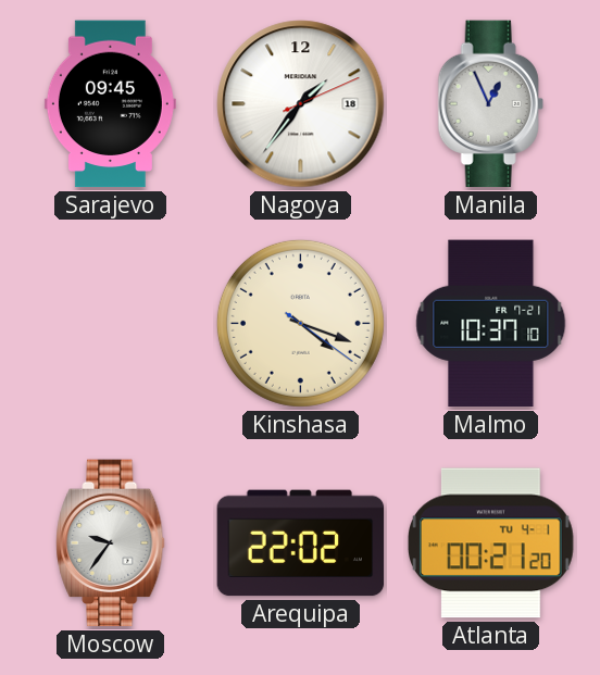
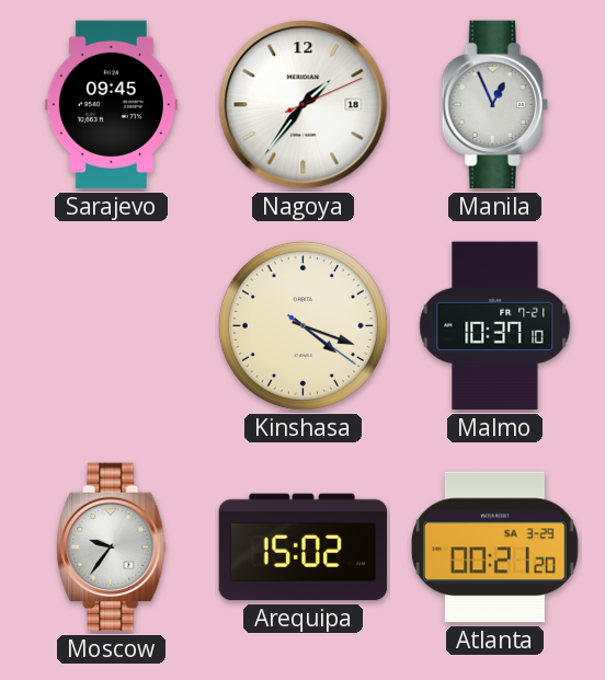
Arequipa: 22:02 -> 15:02
Atlanta date: TU 4-1 -> SA 3-29
